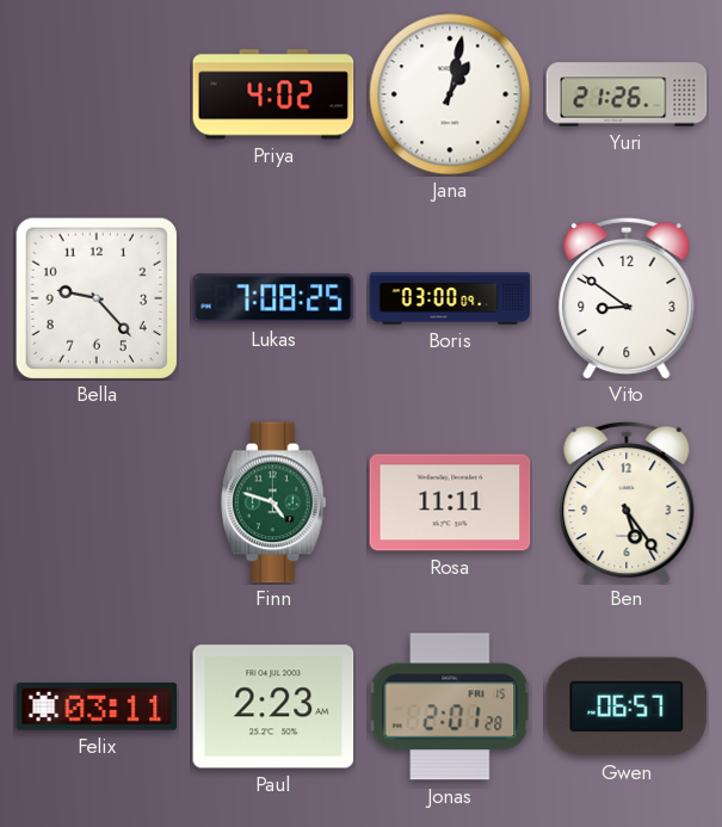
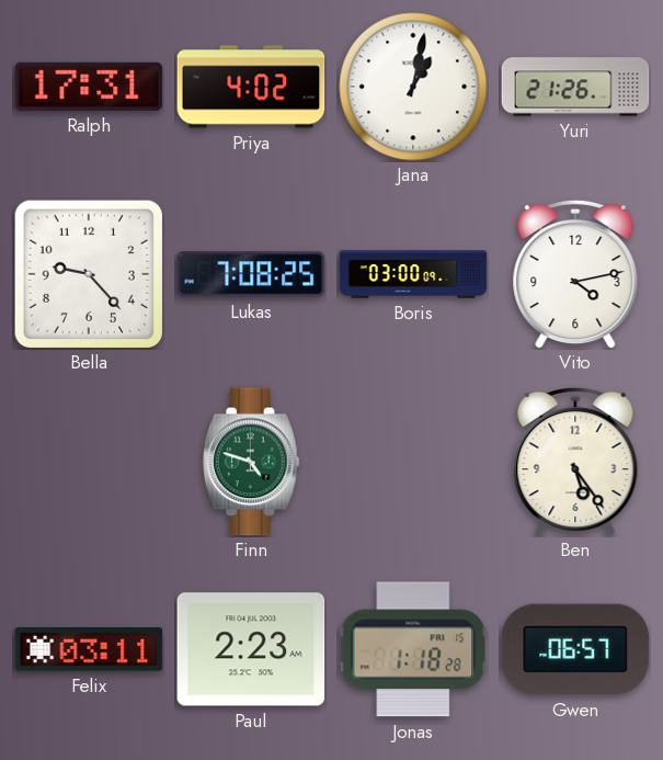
Ralph: none -> 17:31
Vito: 8:51 -> 4:13
Rosa: 11:11 -> none
Jonas: 2:01 -> 1:18
